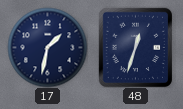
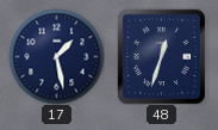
17: 1:32 -> 1:28
